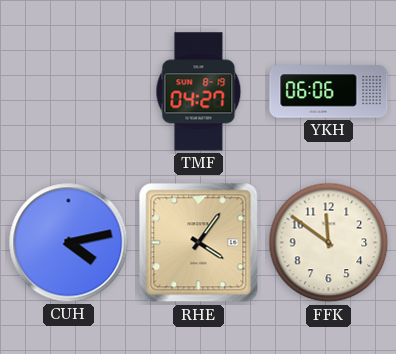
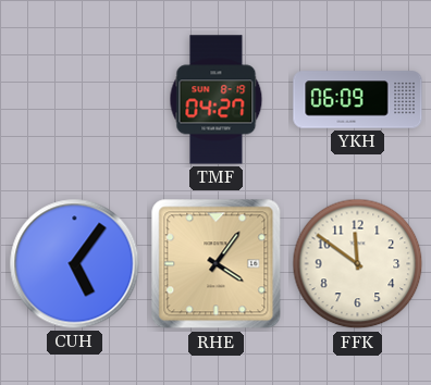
YKH: 06:06 -> 06:09
CUH: 4:13 -> 5:06
